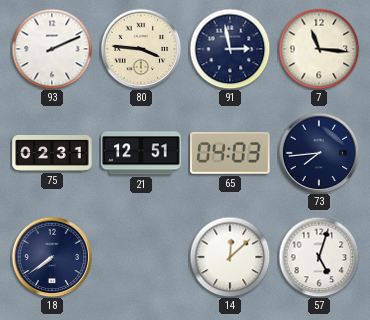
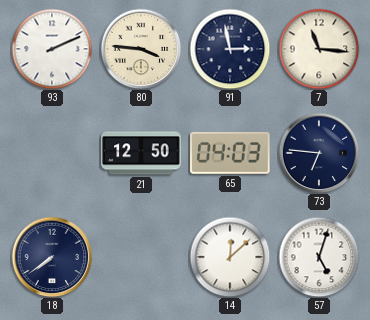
75: 02:31 -> none
21: 12:51 -> 12:50
73: 7:44 -> 6:46
